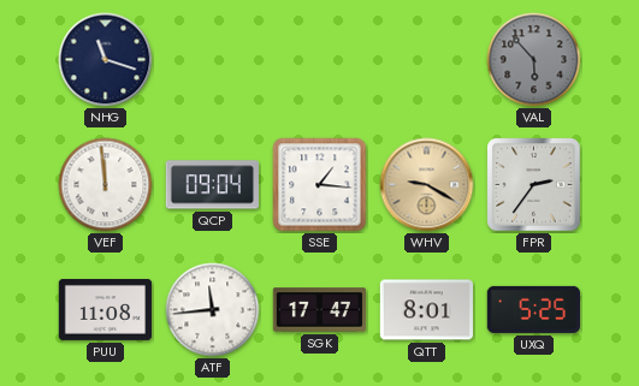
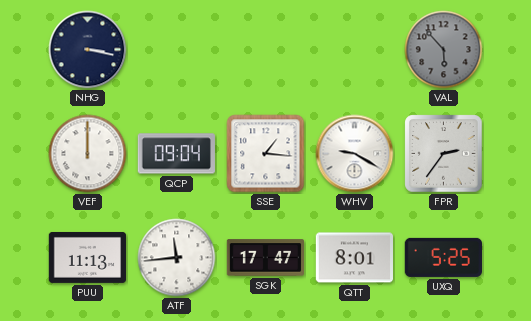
NHG: 11:18 -> 3:17
VEF: 11:59 -> 12:00
WHV dial: champagne -> white
PUU: 11:08 -> 11:13
